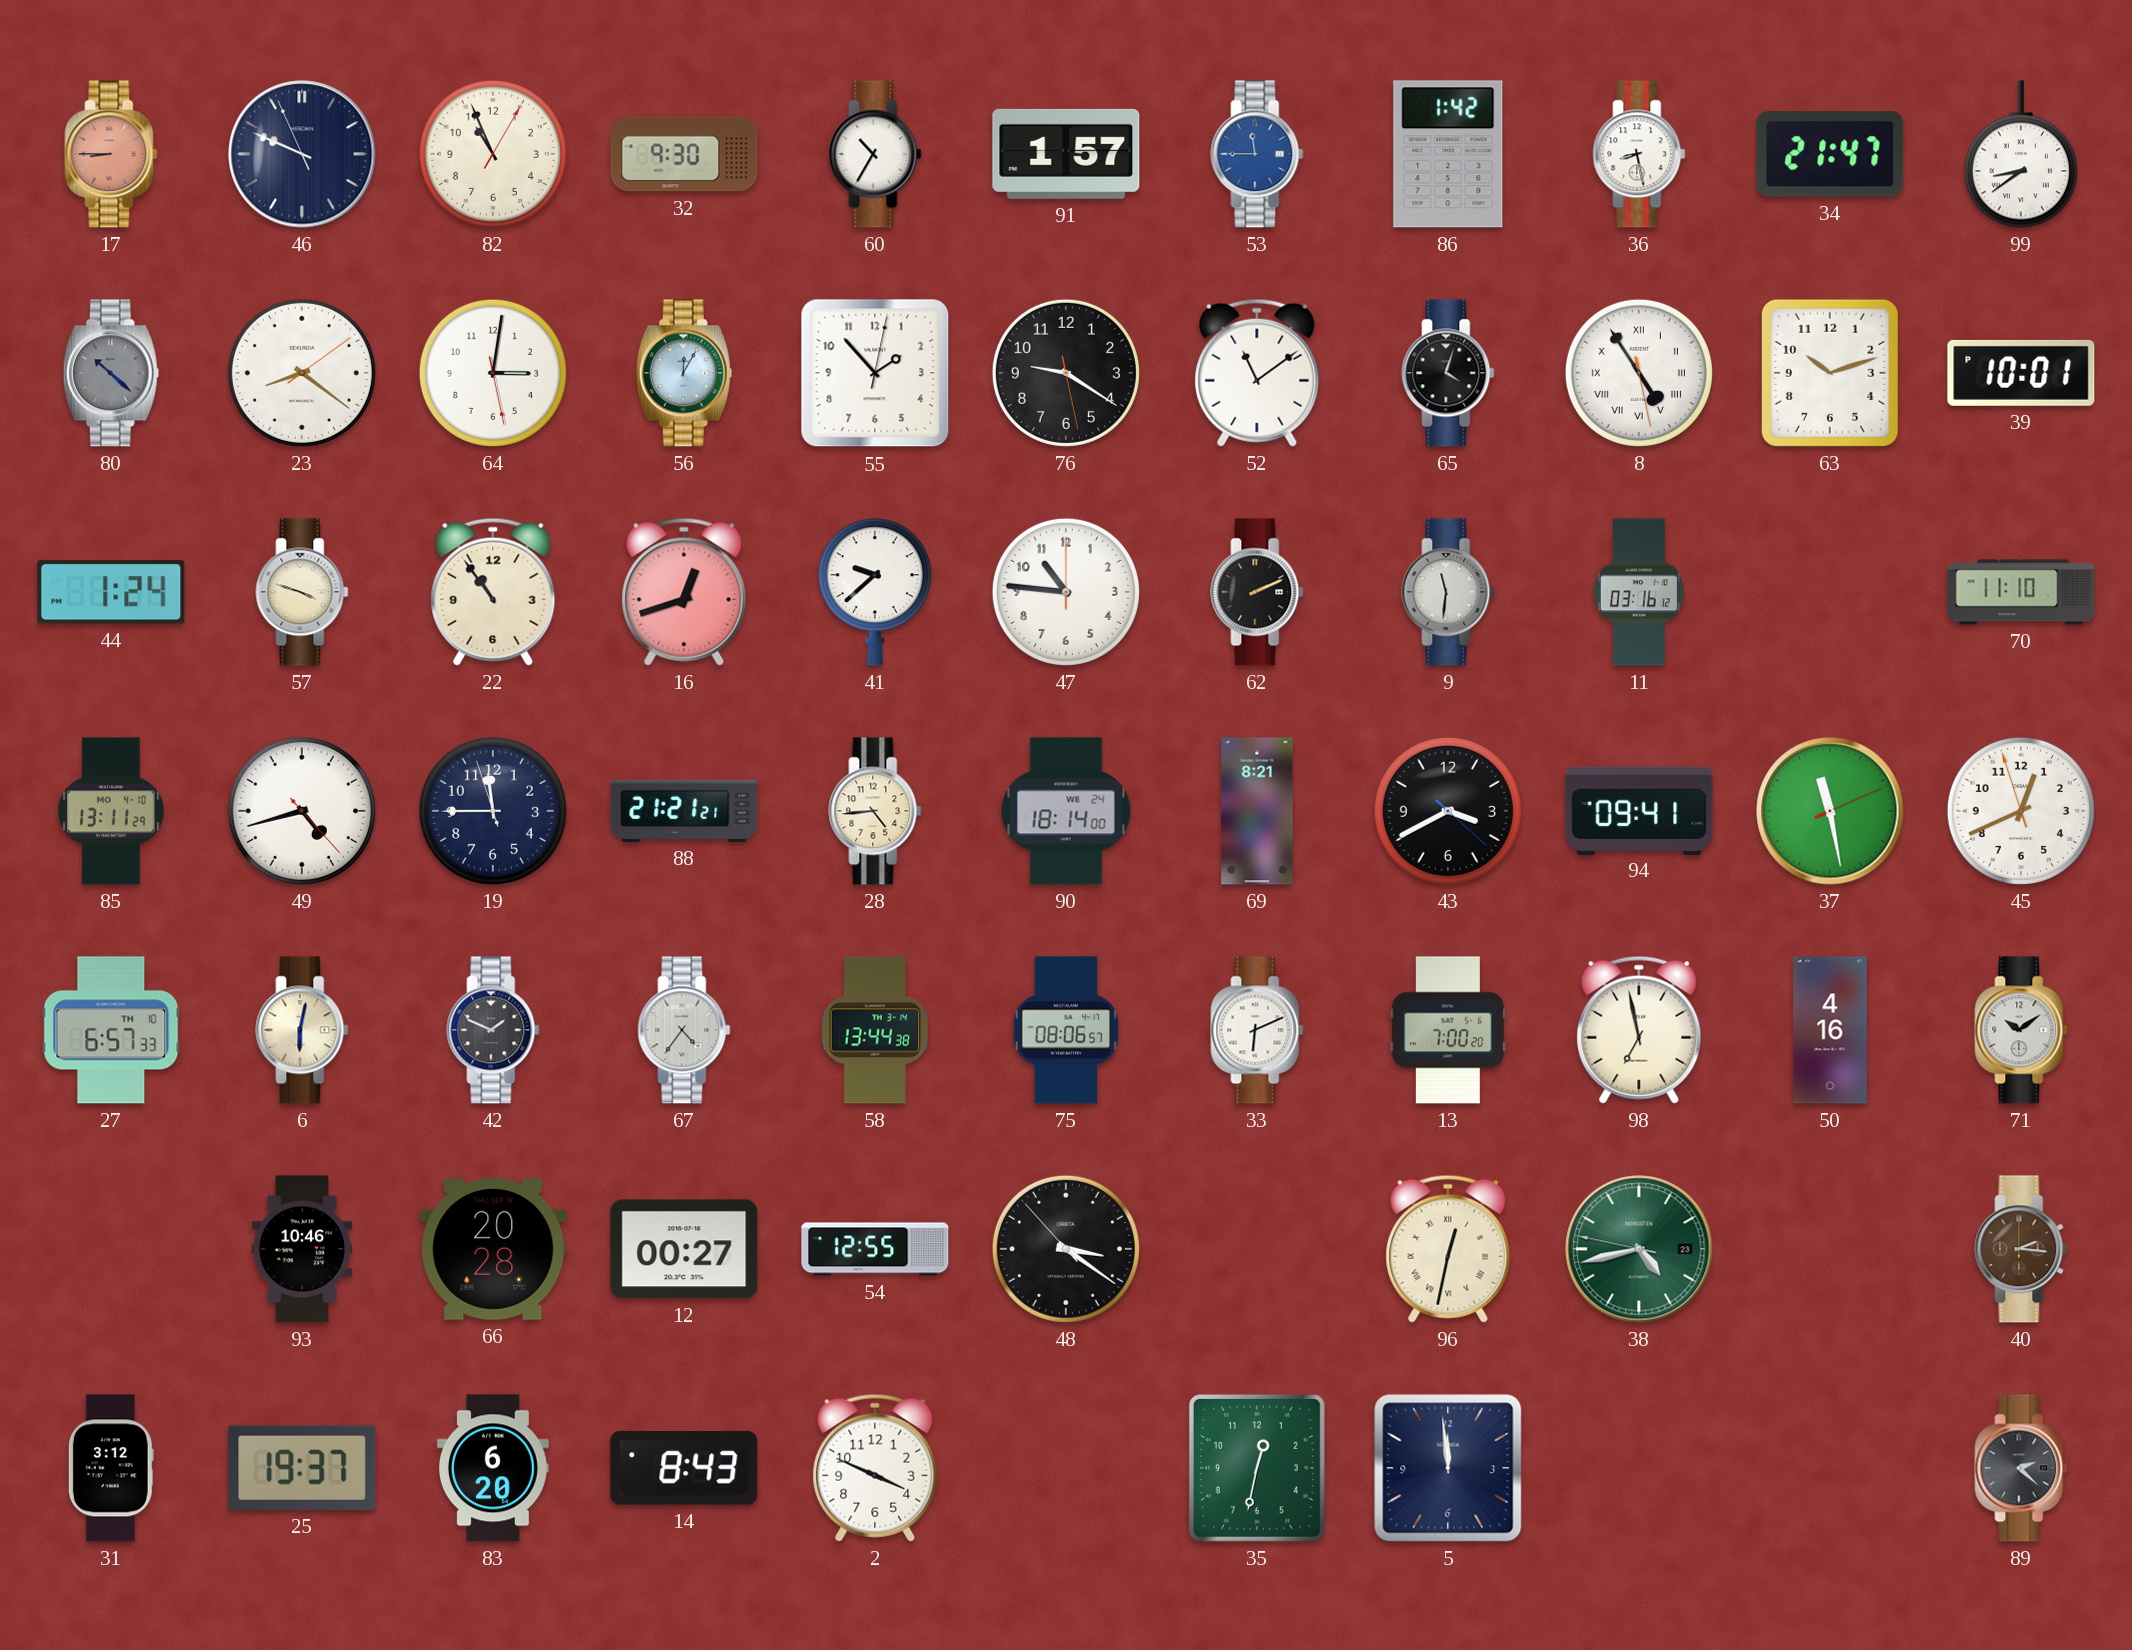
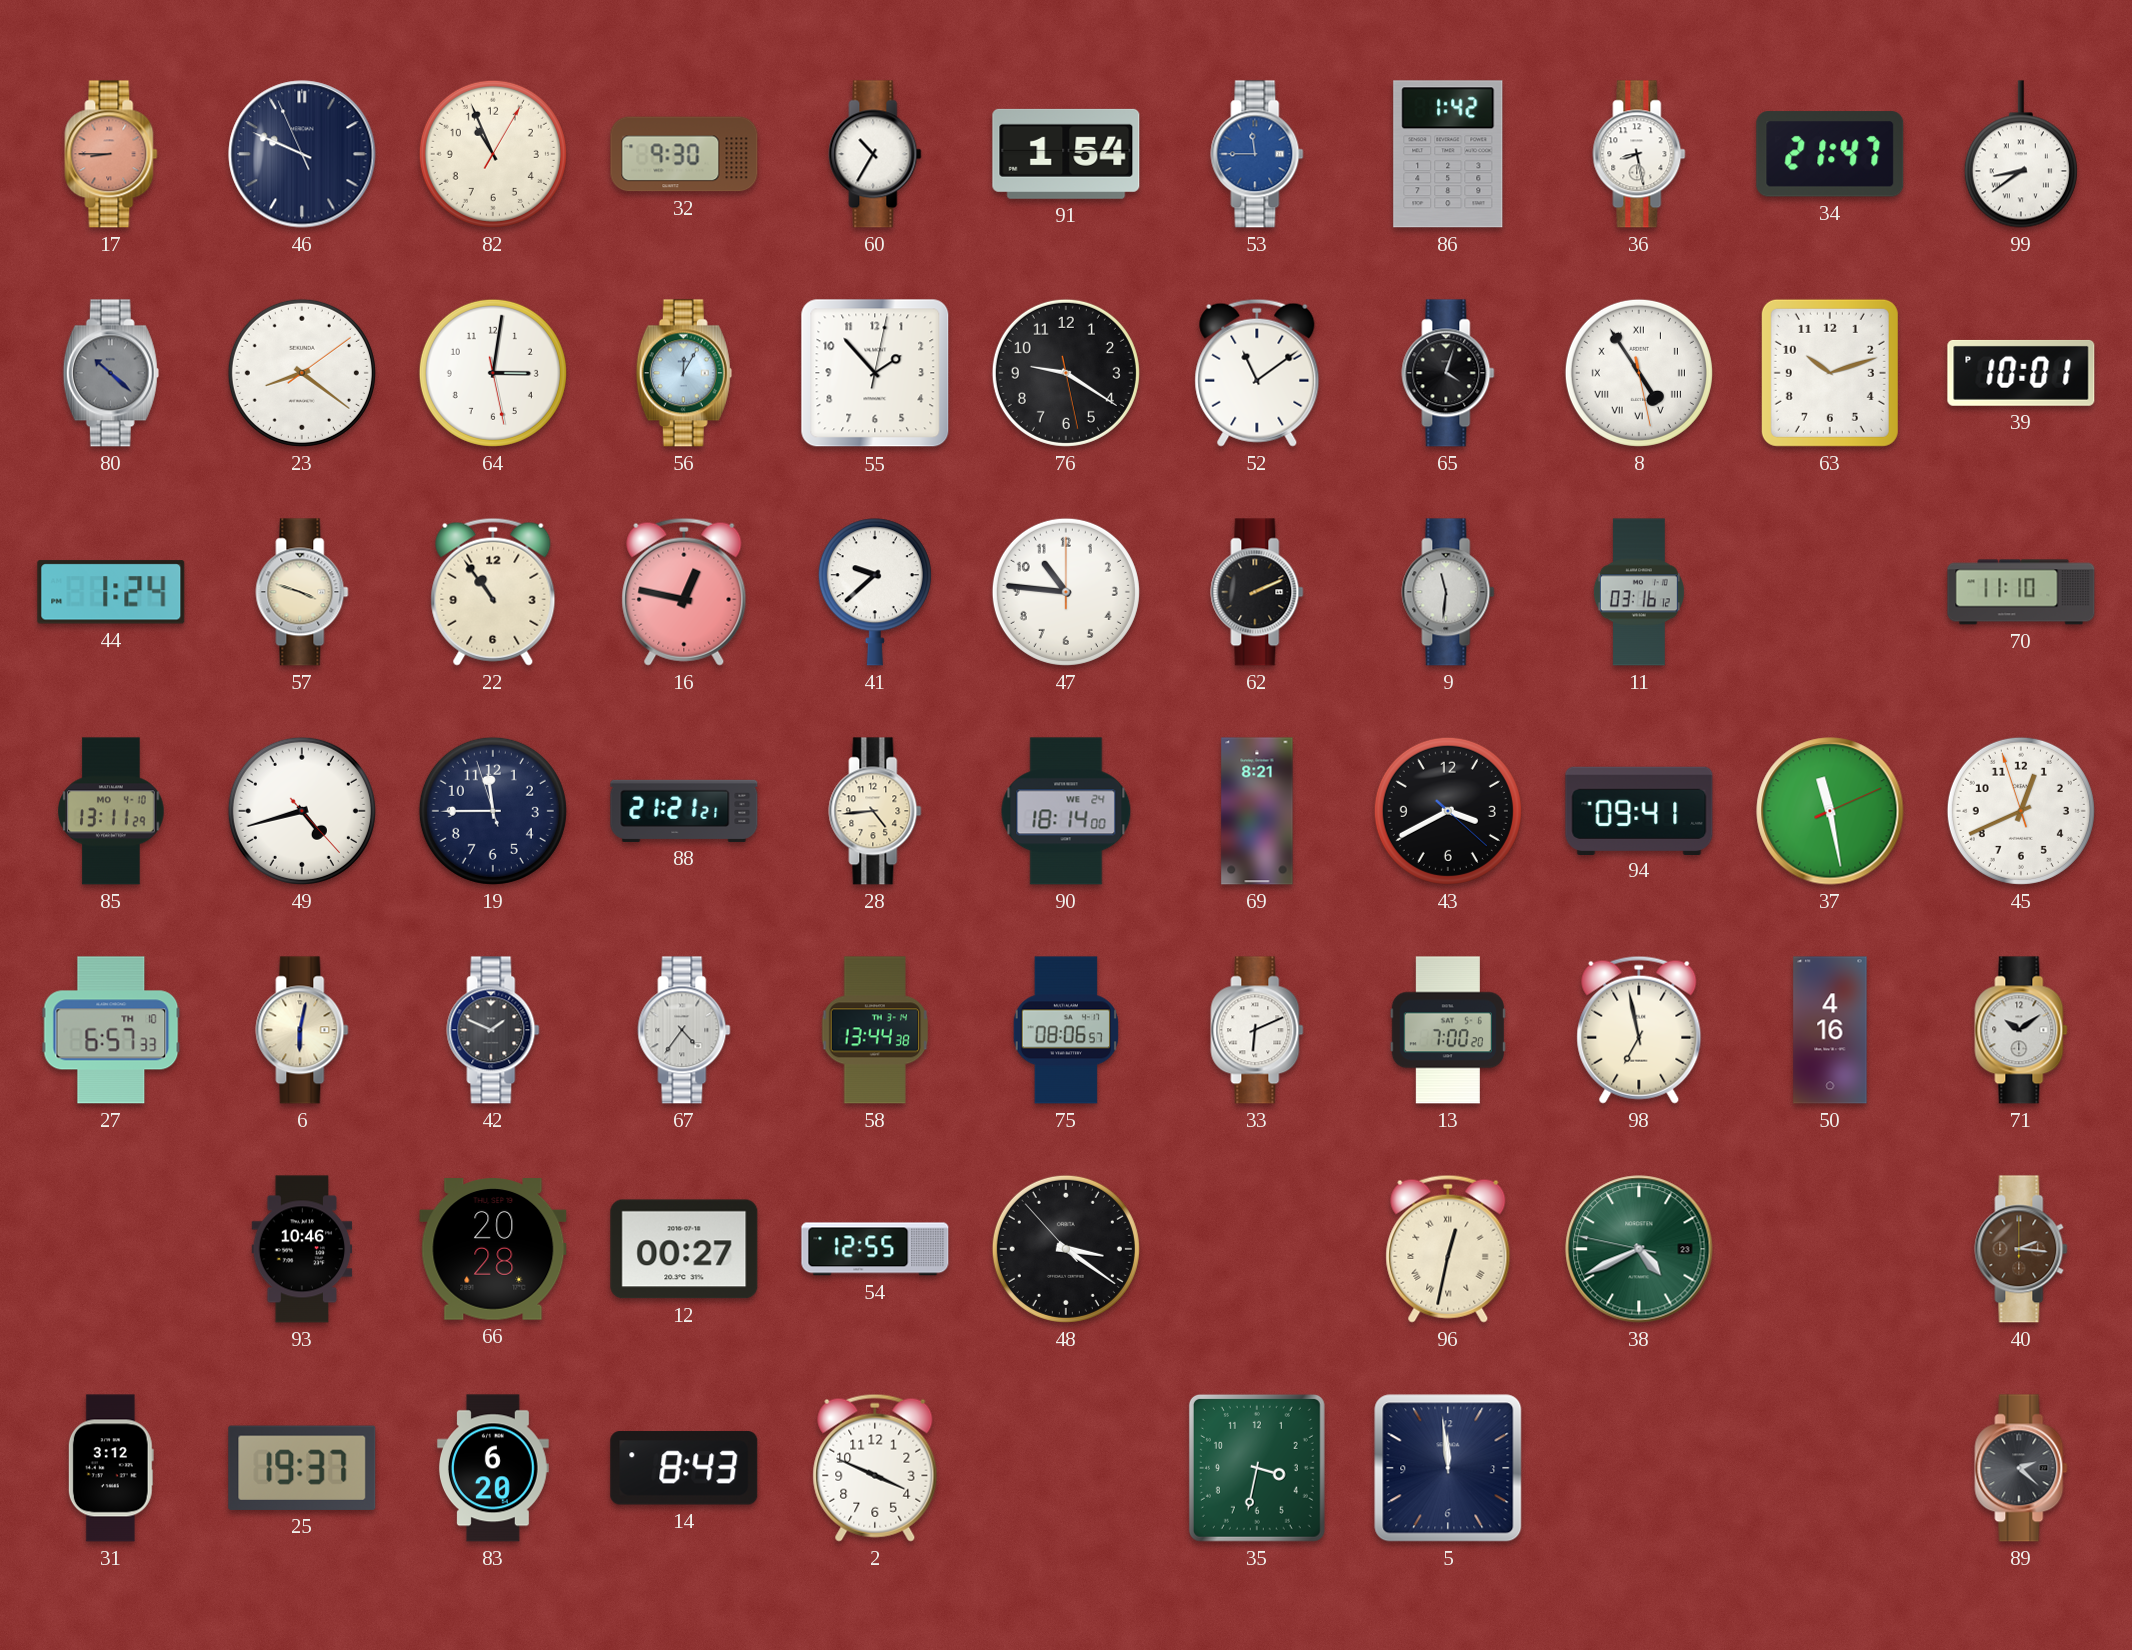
91: 1:57 -> 1:54
16: 12:42 -> 12:47
38: 4:42 -> 4:40
35: 12:32 -> 3:32
